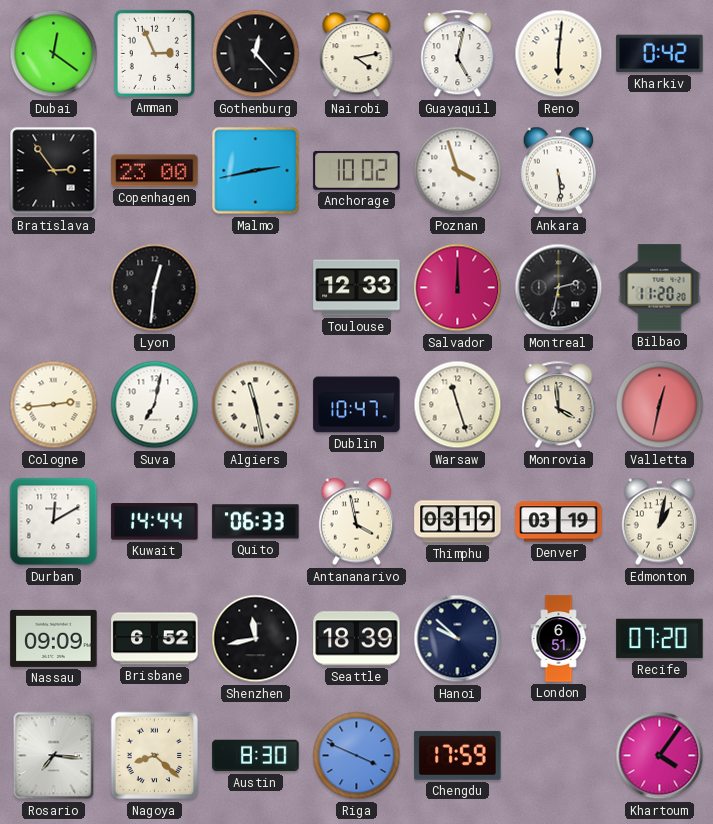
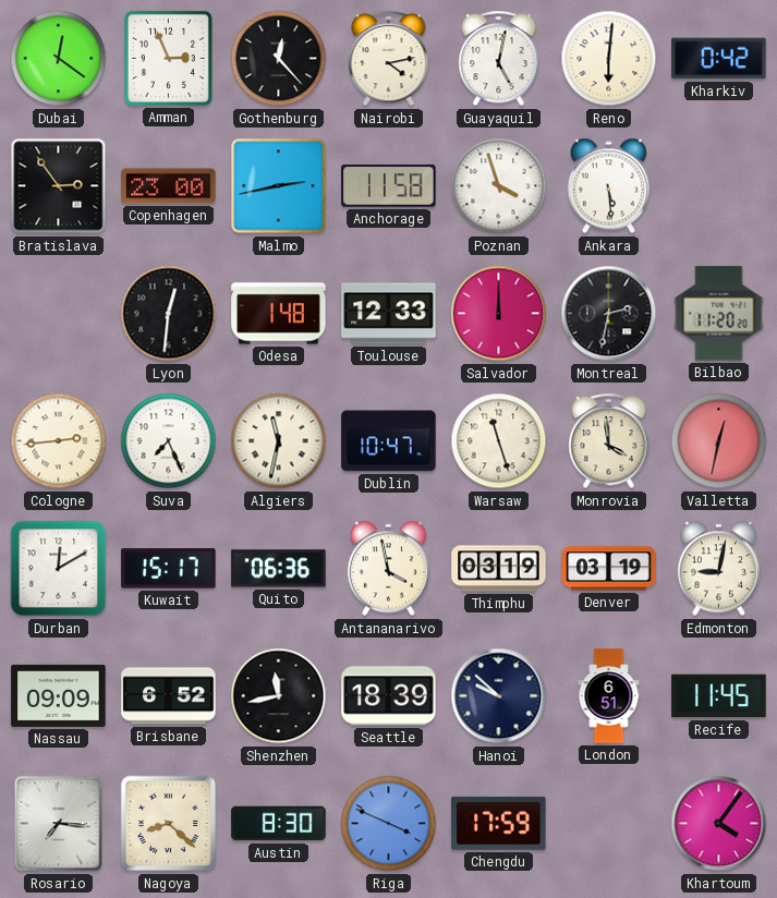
Anchorage: 10:02 -> 11:58
Odesa: none -> 1:48
Suva: 7:02 -> 7:26
Algiers: 11:28 -> 11:32
Kuwait: 14:44 -> 15:17
Quito: 06:33 -> 06:36
Edmonton: 1:02 -> 9:02
Recife: 07:20 -> 11:45
